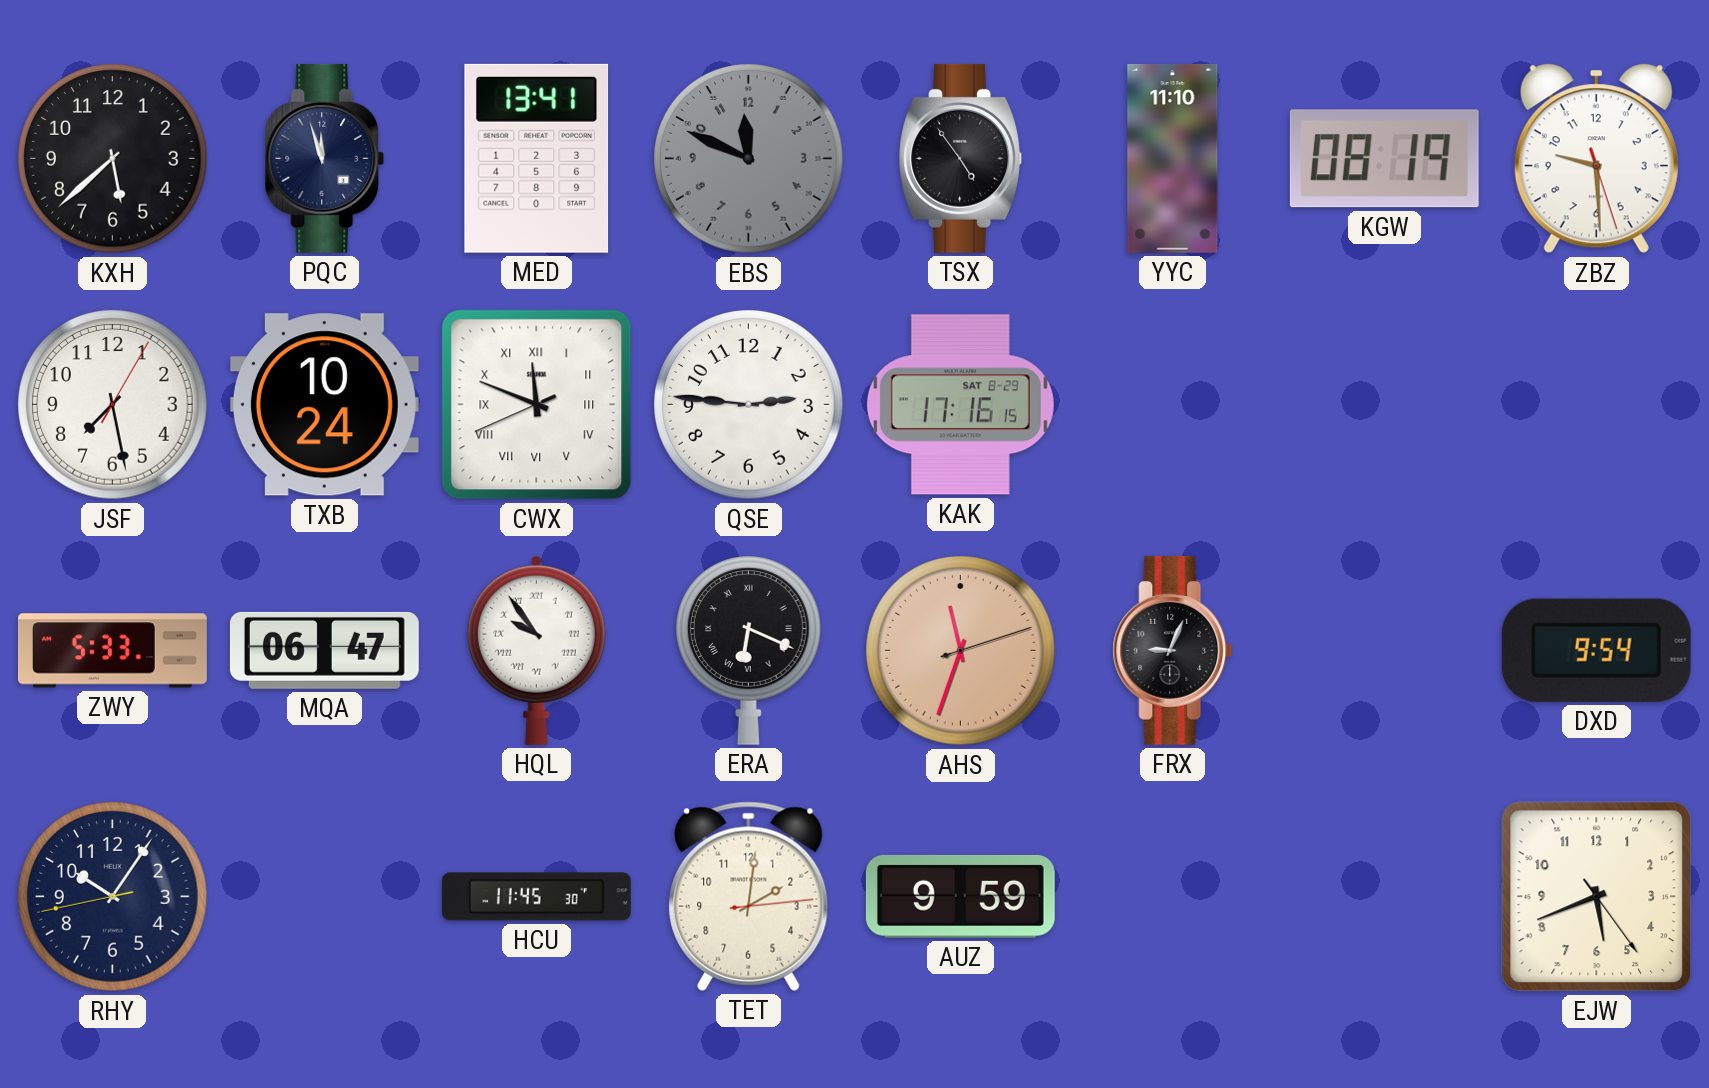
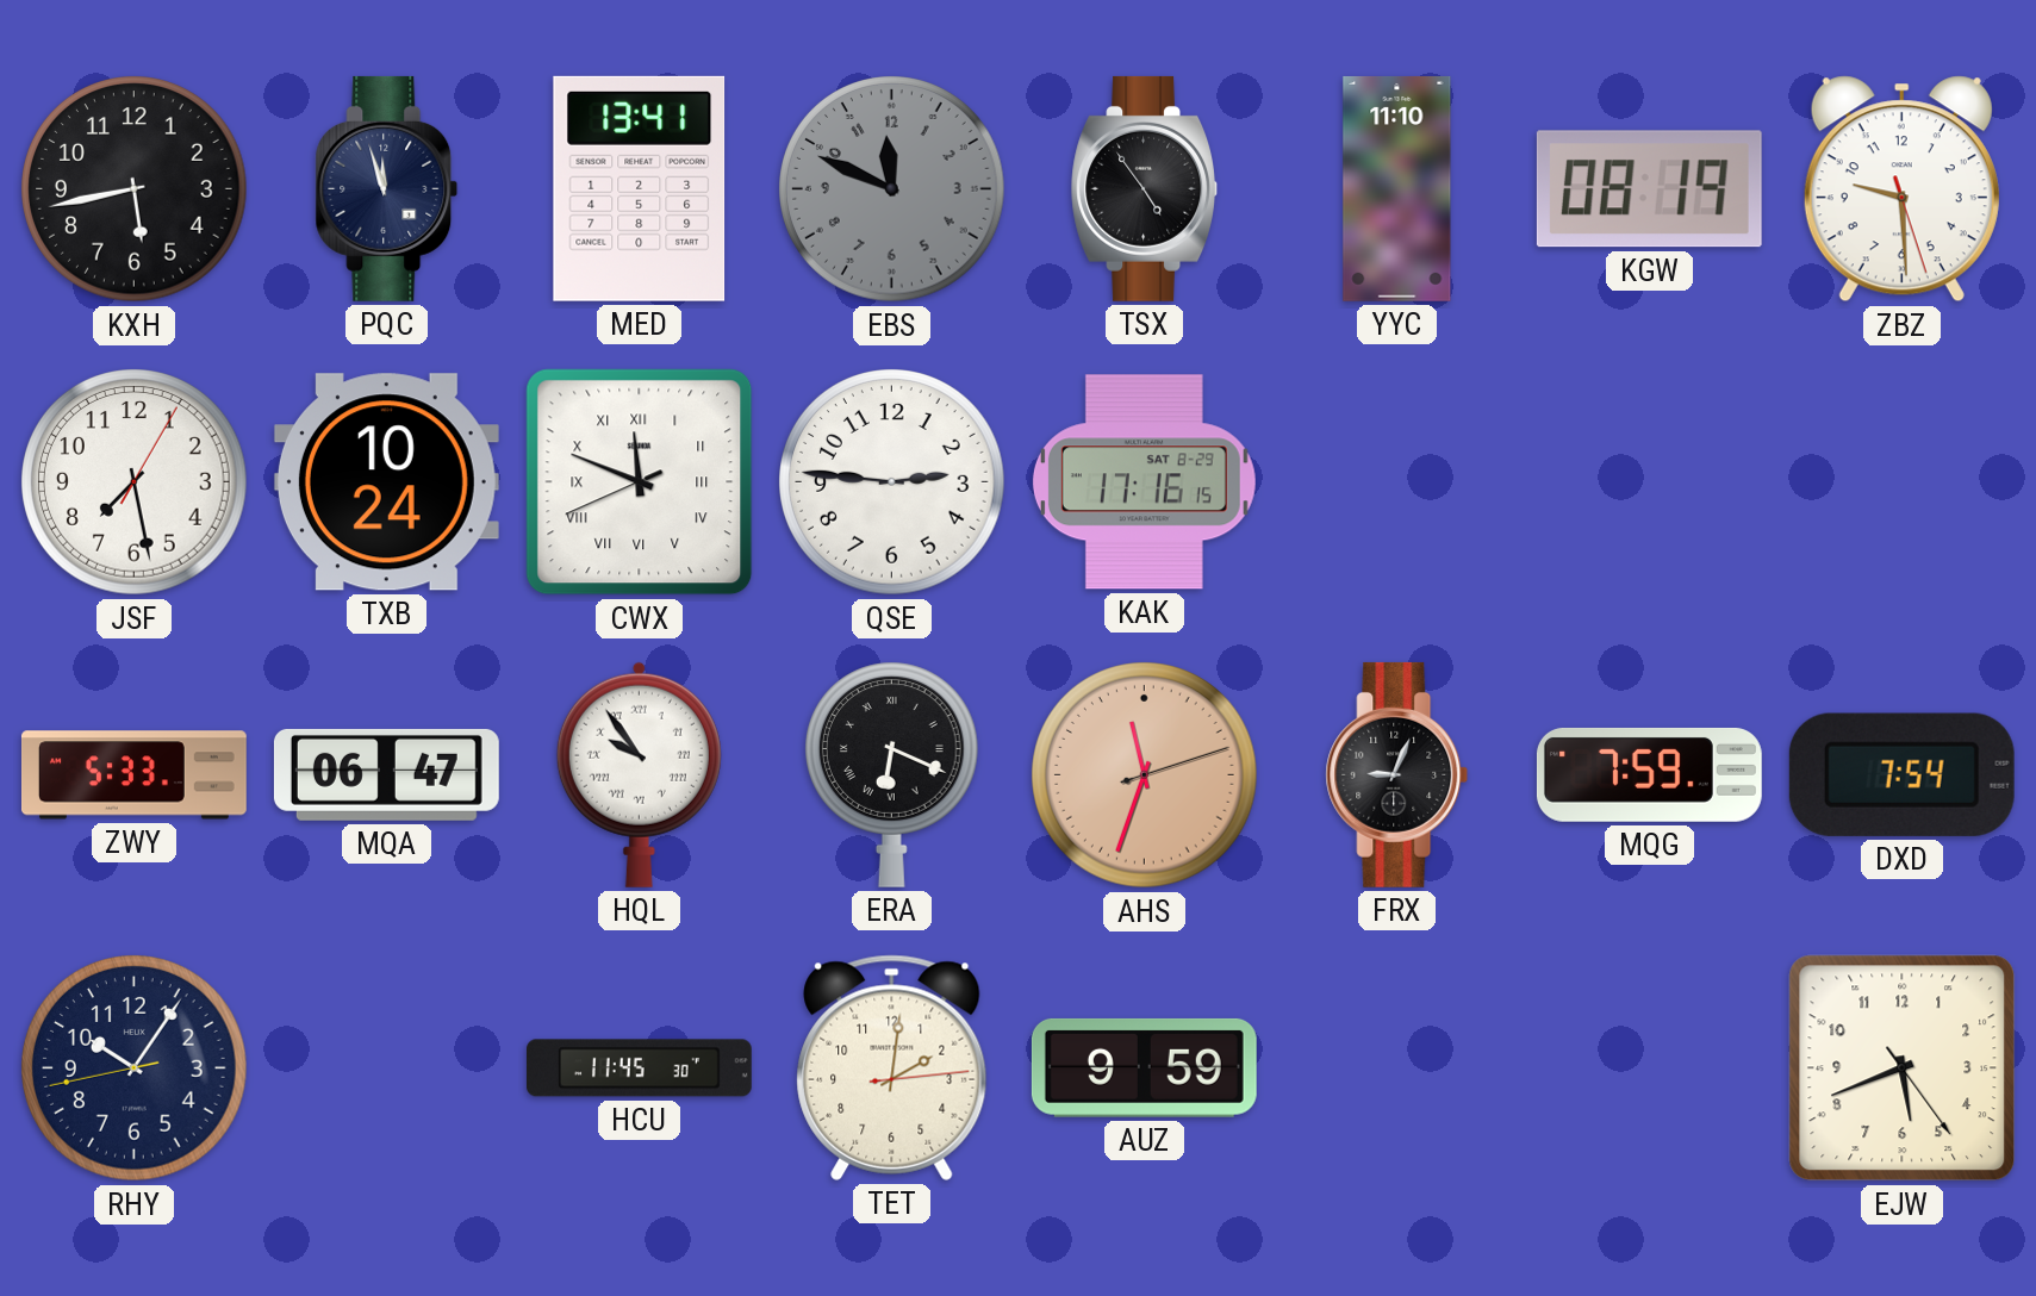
KXH: 5:38 -> 5:43
MQG: none -> 7:59
DXD: 9:54 -> 7:54
